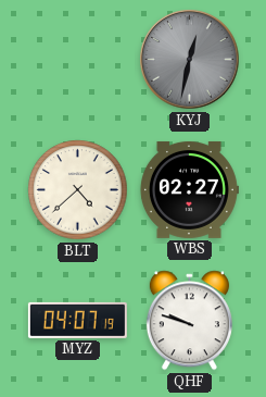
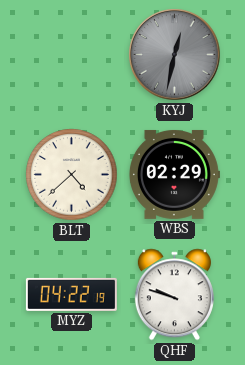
WBS: 02:27 -> 02:29
MYZ: 04:07 -> 04:22
